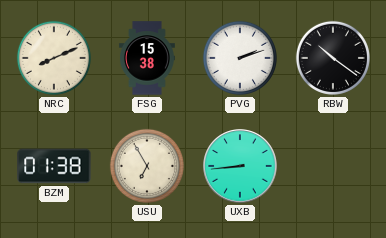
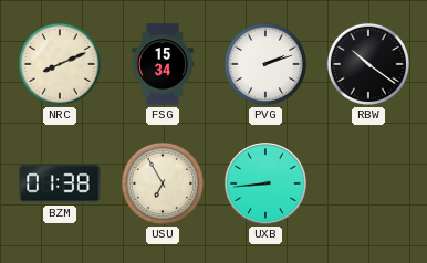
FSG: 15:38 -> 15:34
